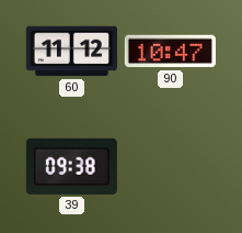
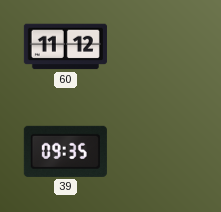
90: 10:47 -> none
39: 09:38 -> 09:35
